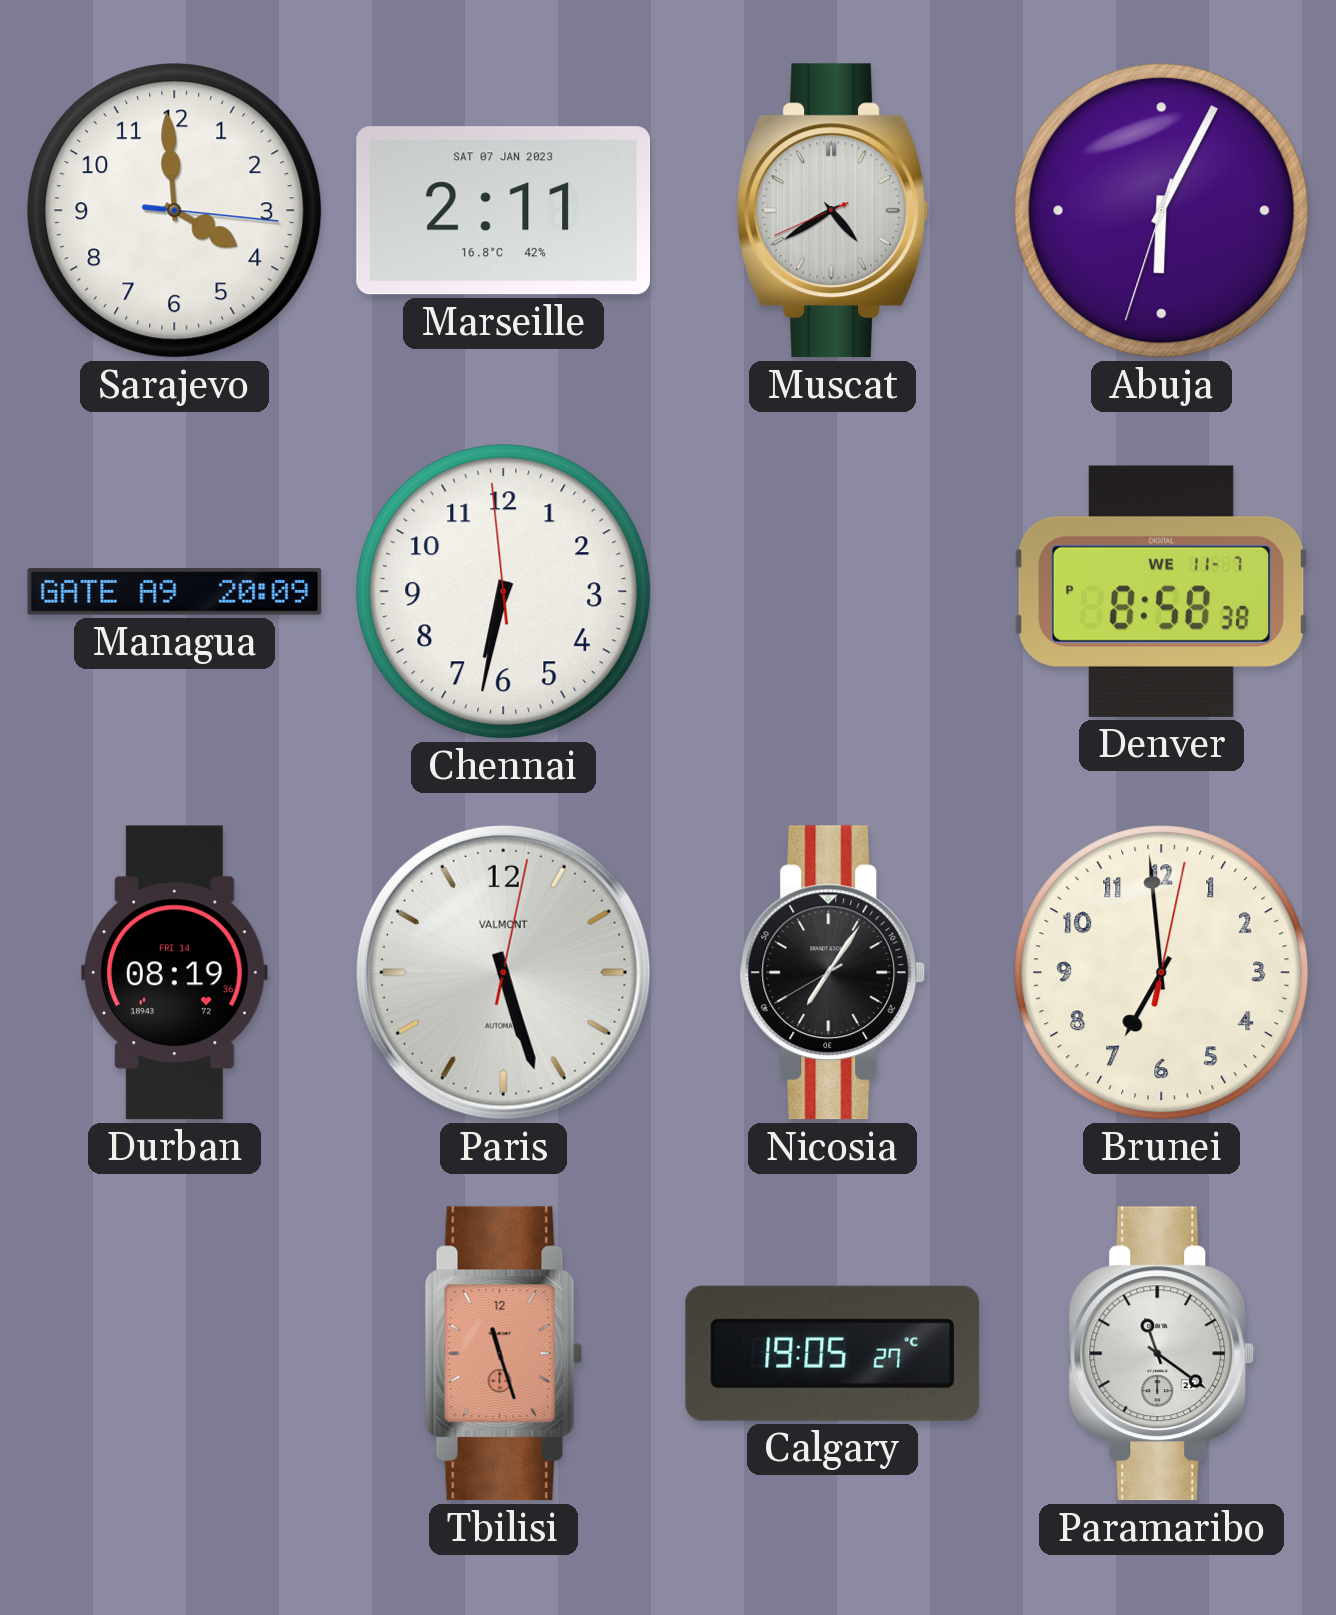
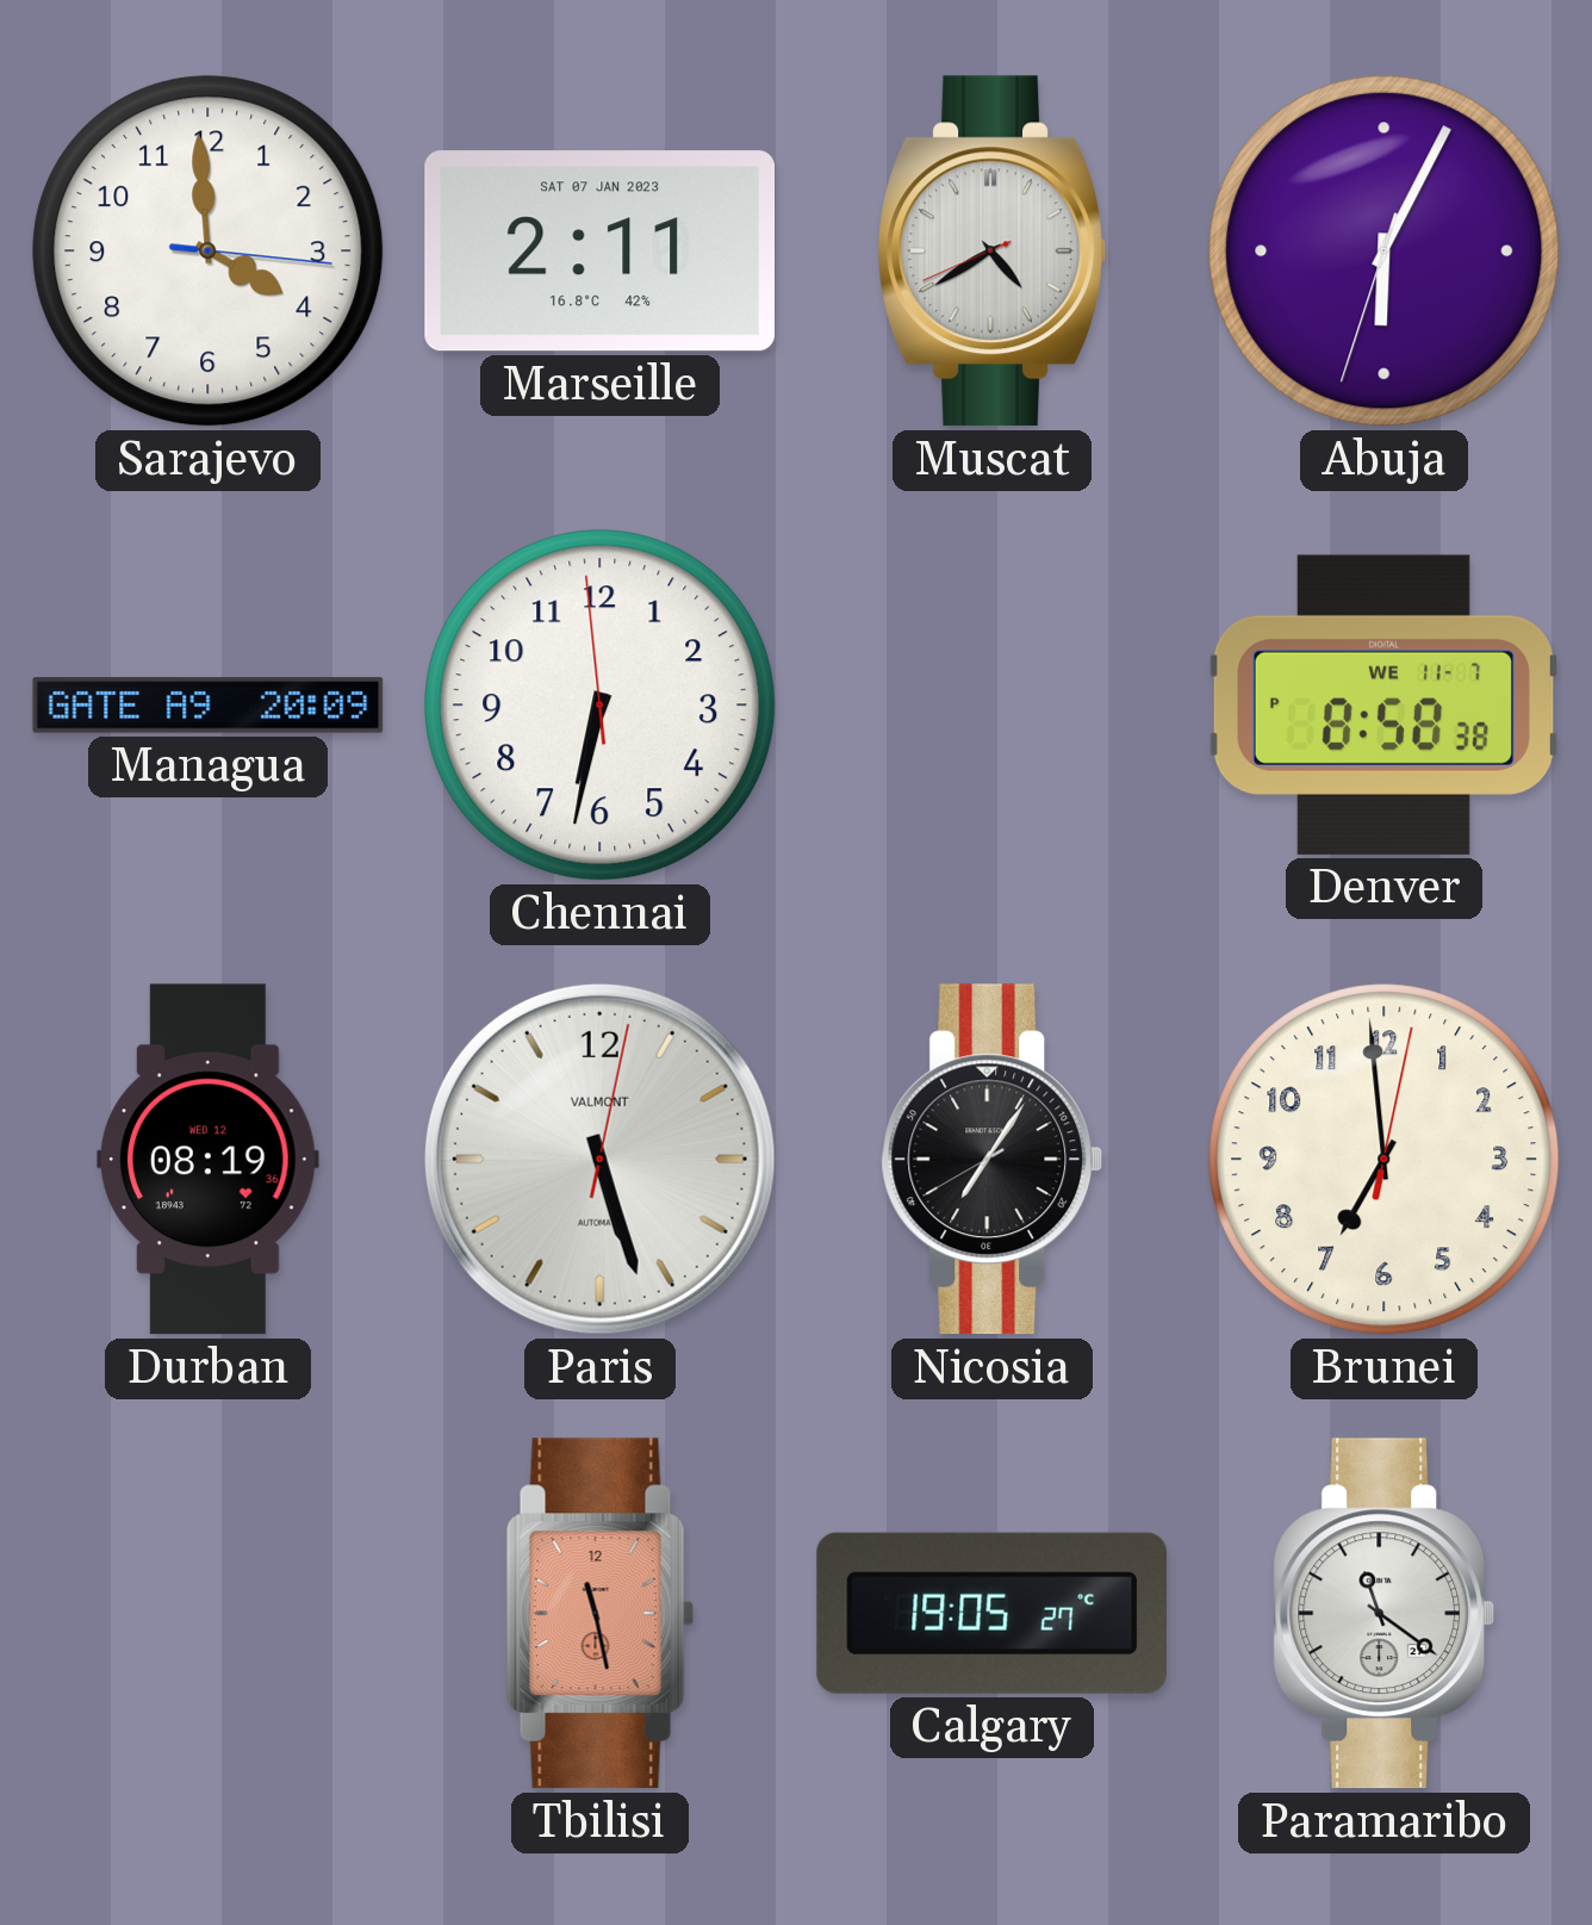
Durban date: FRI 14 -> WED 12
Tbilisi: 11:27 -> 11:28
